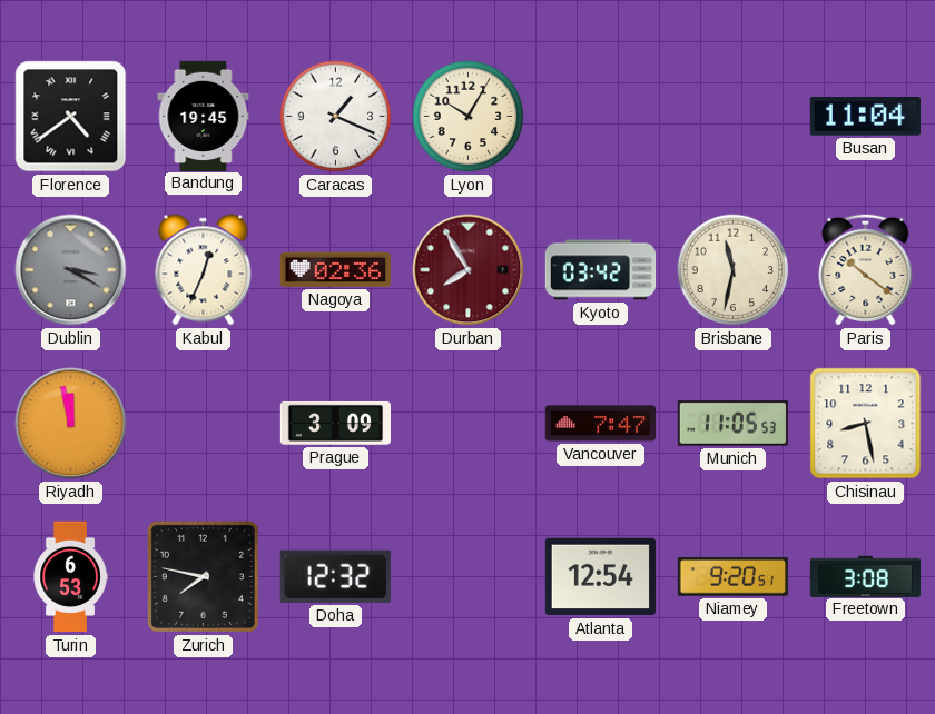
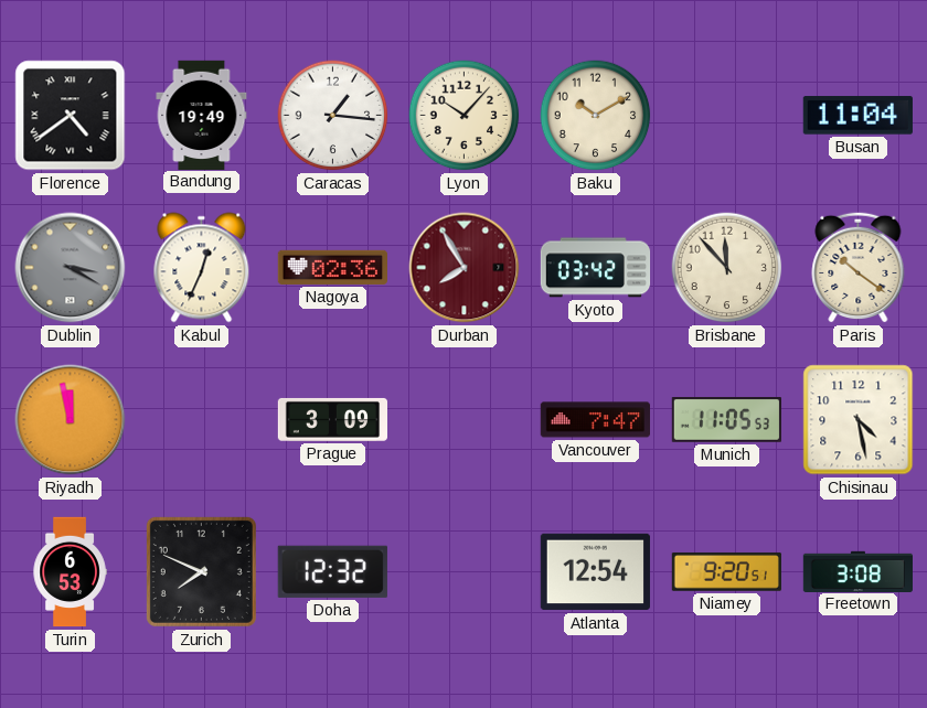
Bandung: 19:45 -> 19:49
Caracas: 1:19 -> 1:16
Lyon: 10:05 -> 10:07
Baku: none -> 10:10
Brisbane: 11:32 -> 11:53
Chisinau: 8:28 -> 4:28
Zurich: 7:47 -> 7:49
